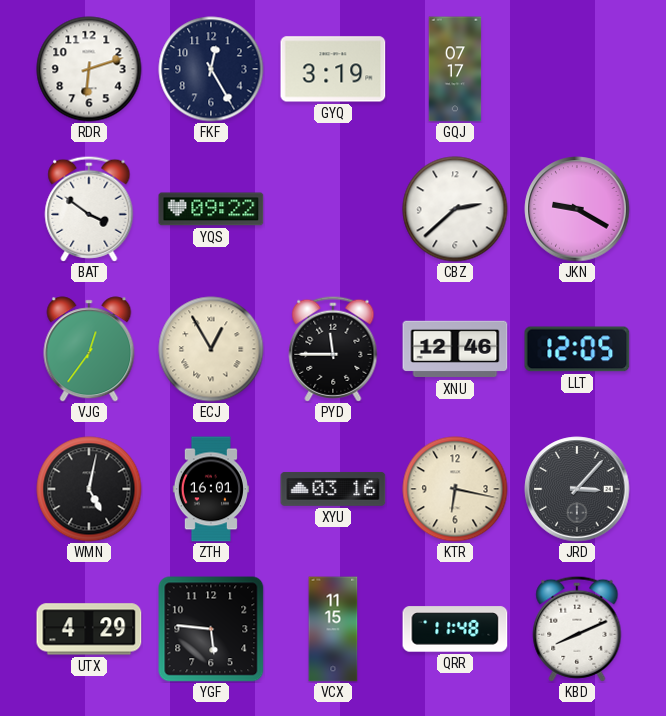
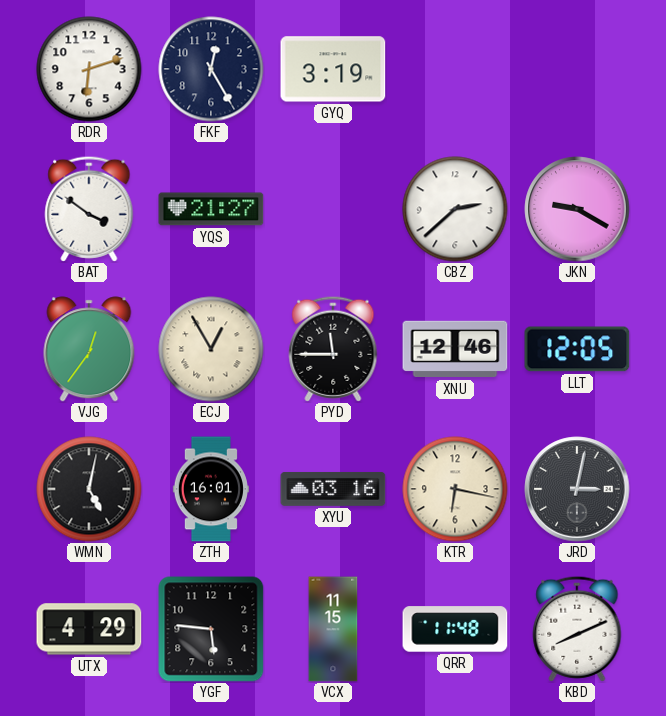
GQJ: 07:17 -> none
YQS: 09:22 -> 21:27
JRD: 3:07 -> 3:02
